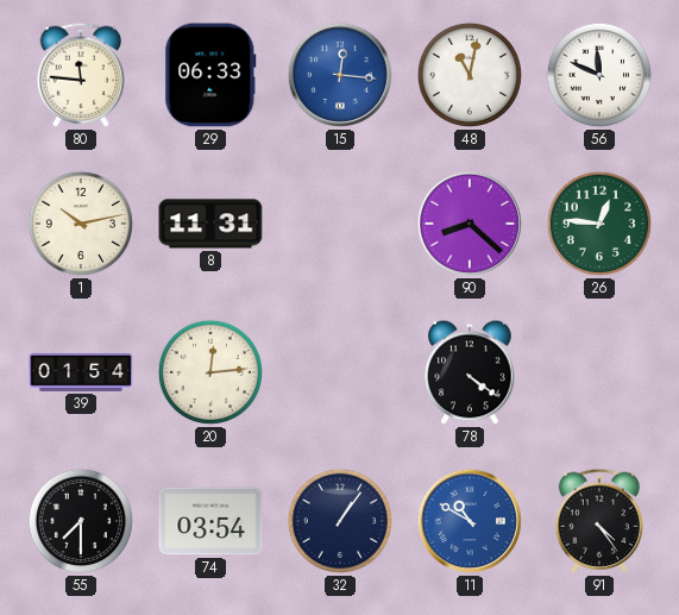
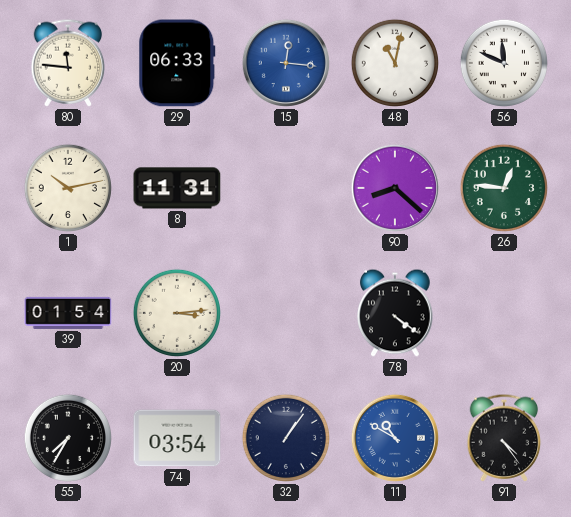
20: 12:14 -> 3:14
55: 7:30 -> 7:35
